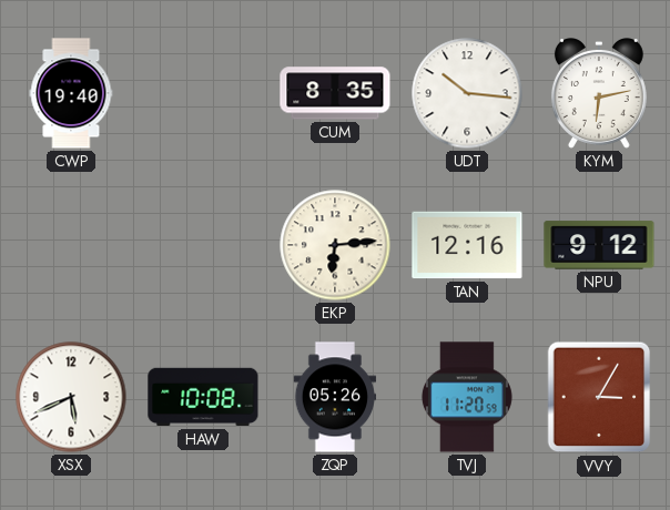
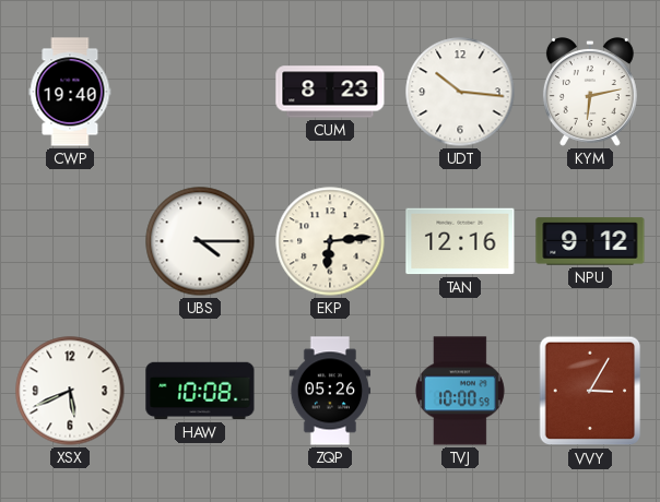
CUM: 8:35 -> 8:23
UBS: none -> 4:15
TVJ: 11:20 -> 10:00
